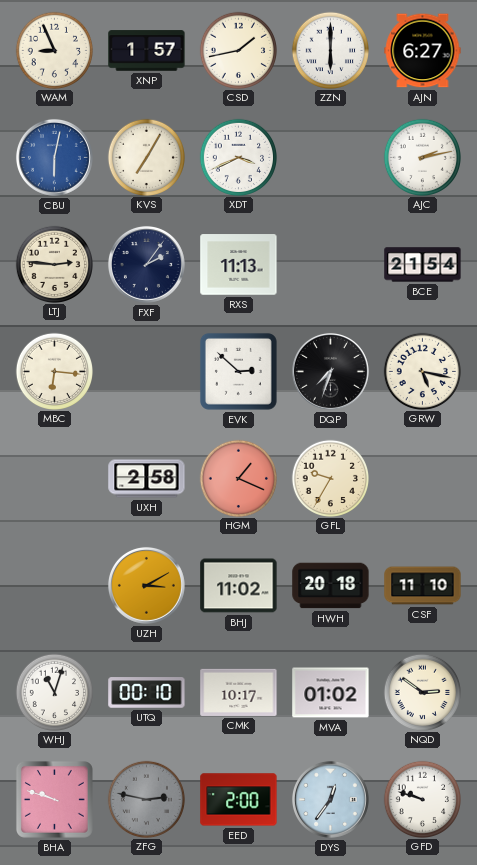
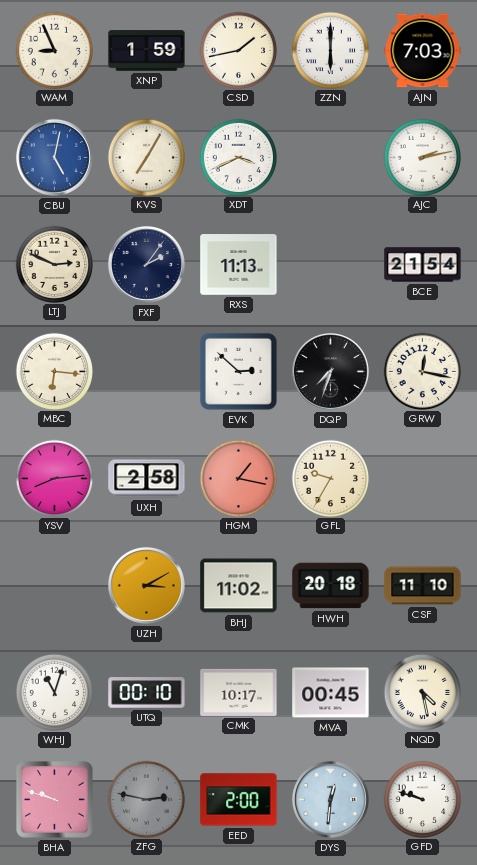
XNP: 1:57 -> 1:59
AJN: 6:27 -> 7:03
CBU: 6:02 -> 5:02
LTJ: 2:46 -> 2:49
GRW: 5:17 -> 12:17
YSV: none -> 8:14
HGM: 1:19 -> 1:17
MVA: 01:02 -> 00:45
NQD: 2:51 -> 4:28
DYS: 12:36 -> 12:31
